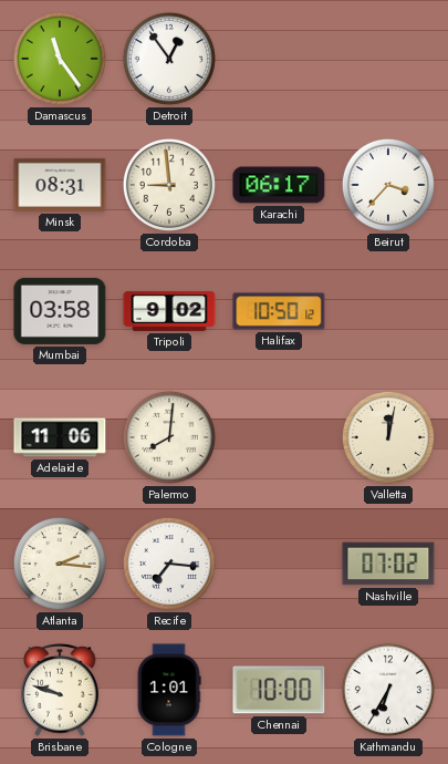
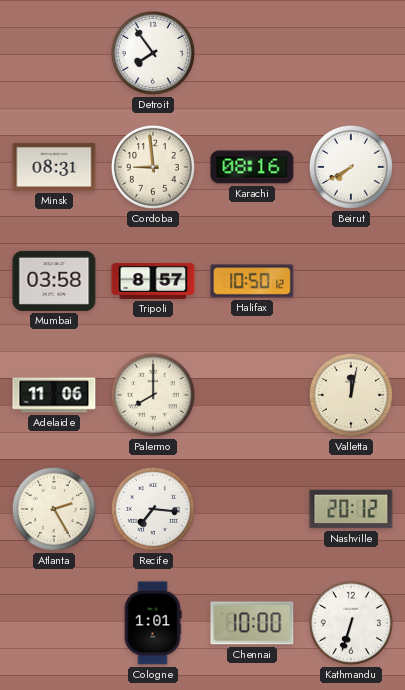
Damascus: 11:24 -> none
Detroit: 12:54 -> 7:54
Karachi: 06:17 -> 08:16
Beirut: 3:37 -> 7:40
Tripoli: 9:02 -> 8:57
Palermo: 8:01 -> 8:00
Atlanta: 2:16 -> 2:25
Nashville: 07:02 -> 20:12
Brisbane: 9:48 -> none
Kathmandu: 6:35 -> 6:33
